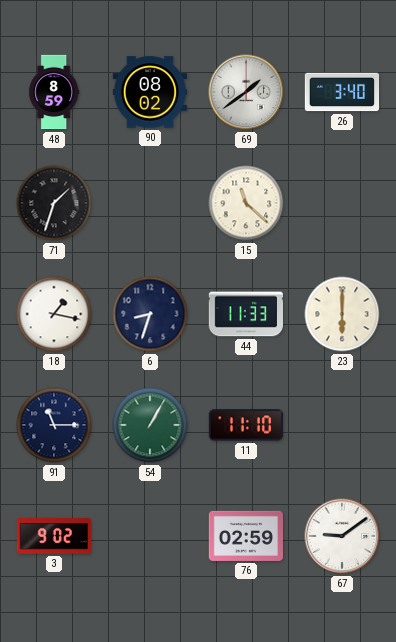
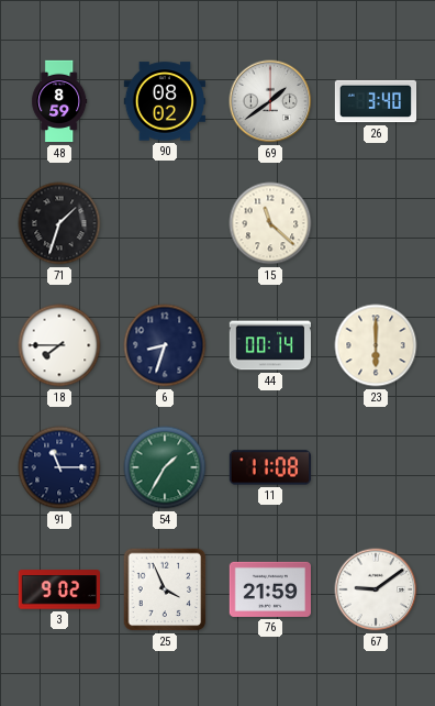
18: 1:17 -> 7:45
44: 11:33 -> 00:14
54: 1:05 -> 1:35
11: 11:10 -> 11:08
25: none -> 3:56
76: 02:59 -> 21:59
